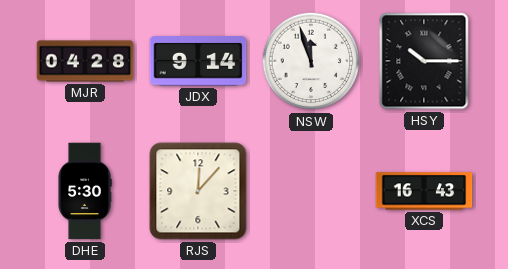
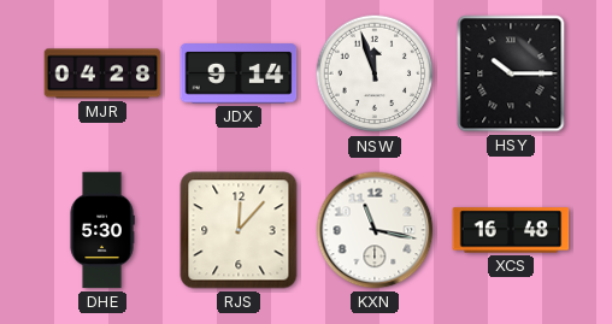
KXN: none -> 11:17
XCS: 16:43 -> 16:48
